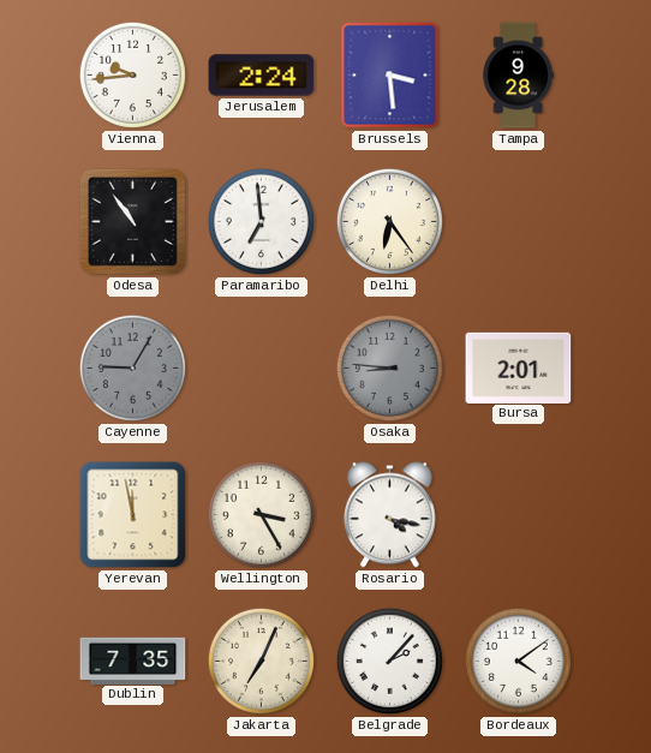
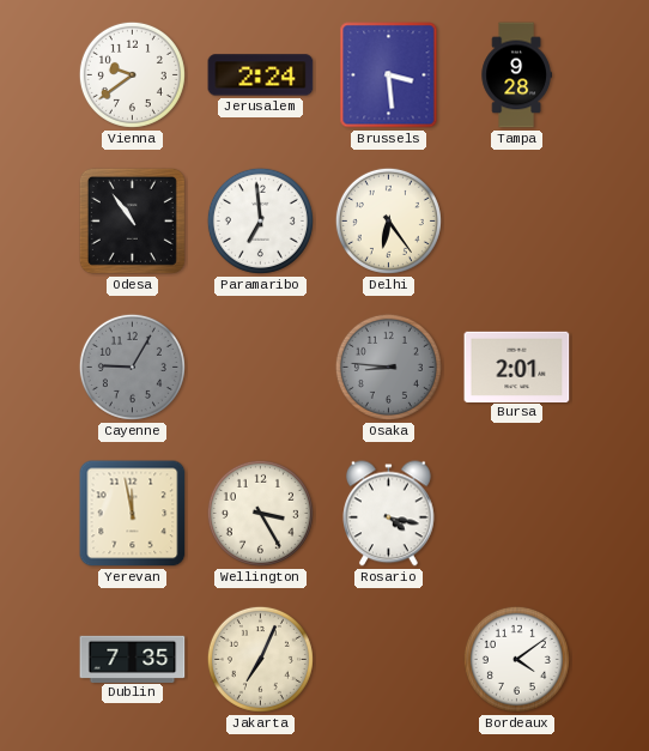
Vienna: 9:44 -> 9:39
Belgrade: 2:07 -> none
